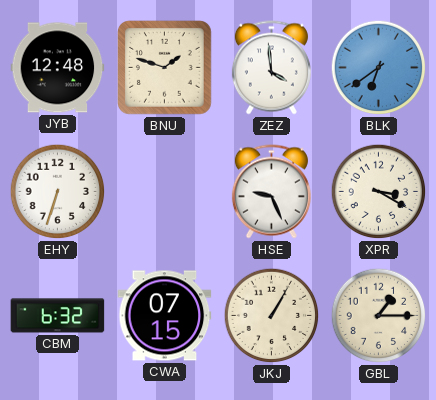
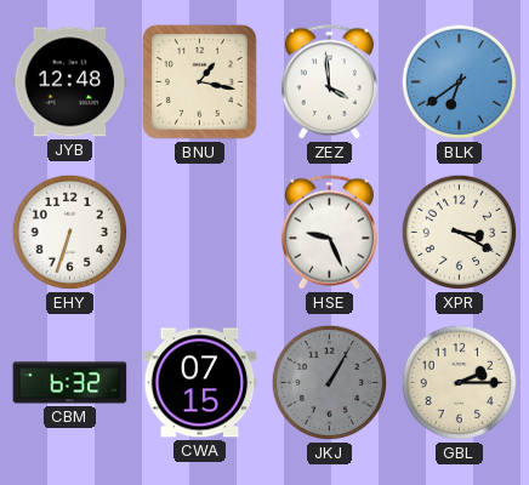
BNU: 1:48 -> 1:17
JKJ dial: cream -> grey
GBL: 1:15 -> 2:15
